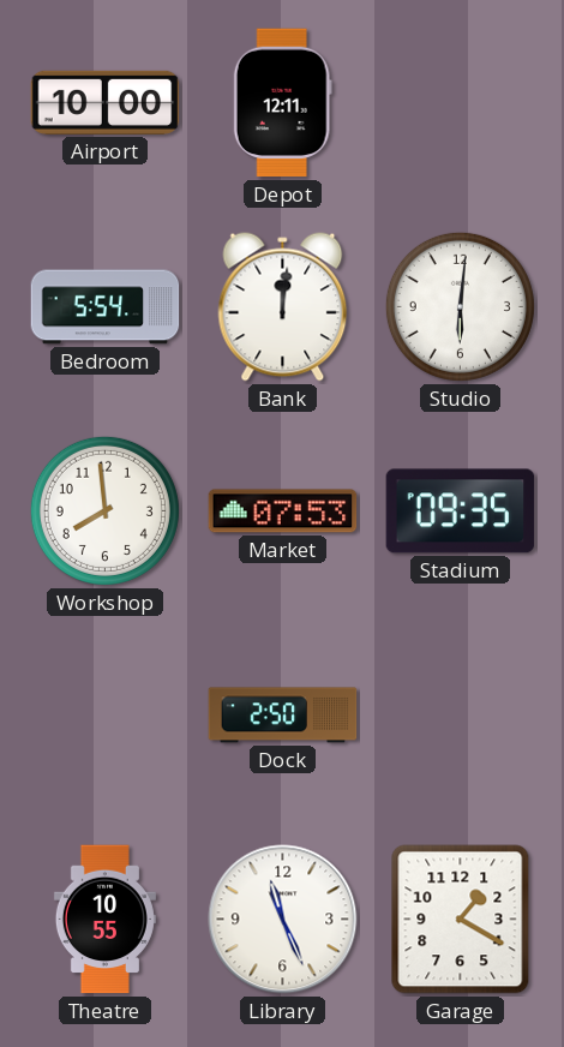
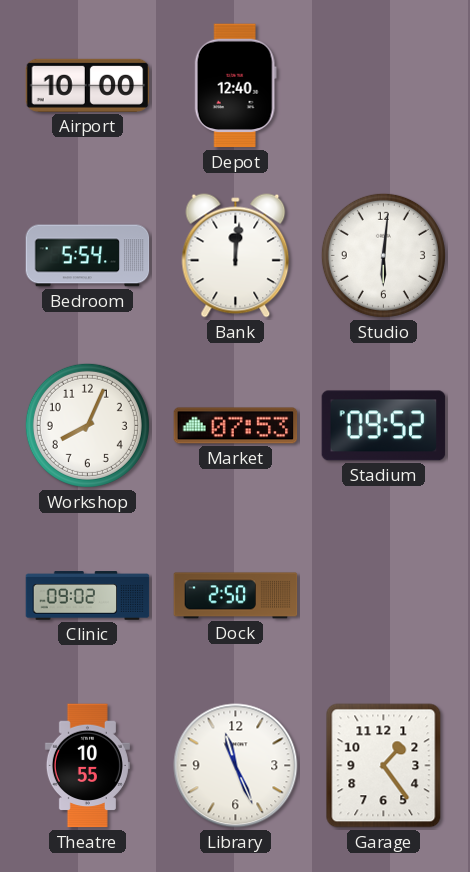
Depot: 12:11 -> 12:40
Workshop: 7:59 -> 8:04
Stadium: 09:35 -> 09:52
Clinic: none -> 09:02
Garage: 1:20 -> 1:24
